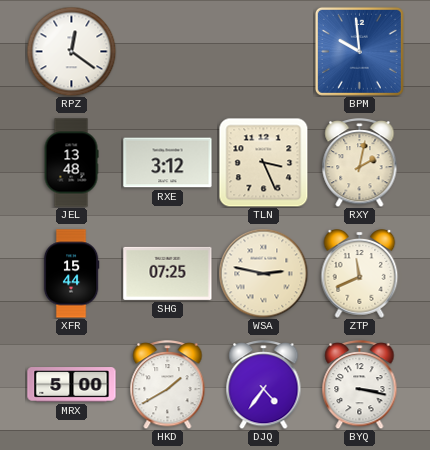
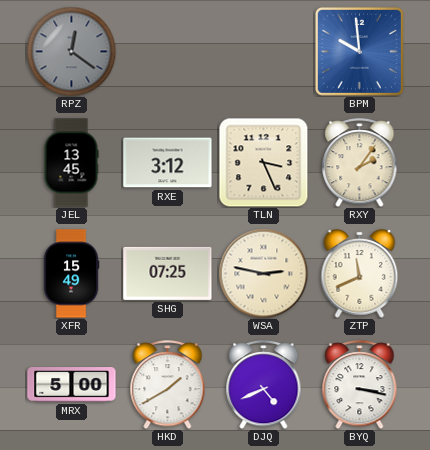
RPZ dial: white -> grey
JEL: 13:48 -> 13:45
RXY: 2:02 -> 2:06
XFR: 15:44 -> 15:49
DJQ: 4:36 -> 4:41
